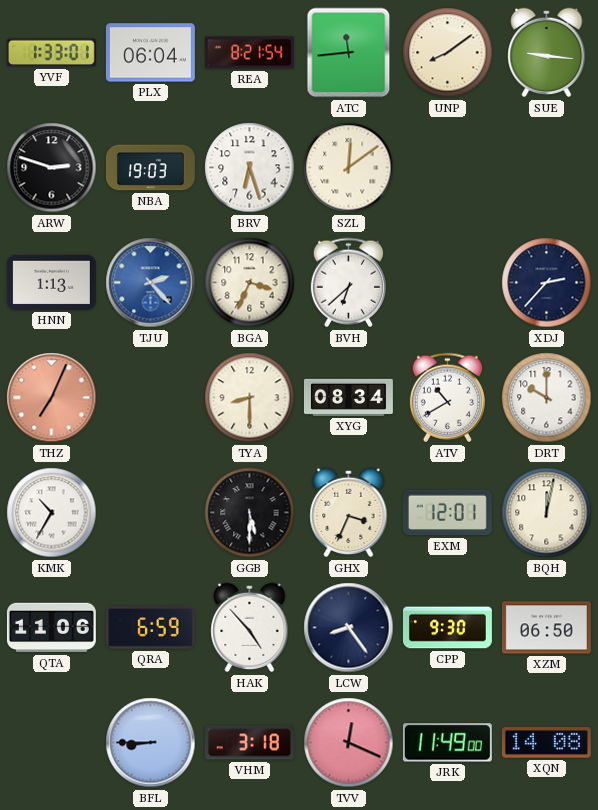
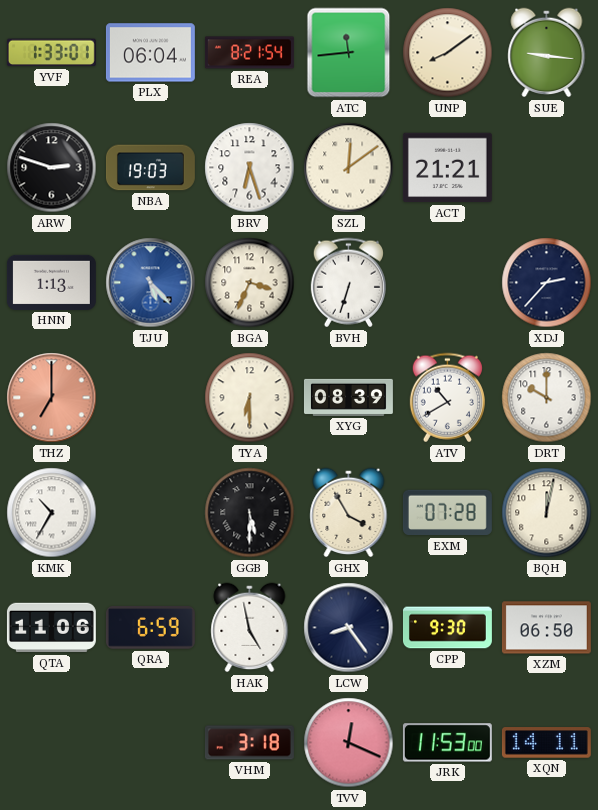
ACT: none -> 21:21
TJU: 2:23 -> 5:23
BVH: 6:38 -> 6:33
THZ: 7:04 -> 7:00
TYA: 8:30 -> 6:30
XYG: 08:34 -> 08:39
GHX: 3:34 -> 3:55
EXM: 12:01 -> 07:28
HAK: 4:53 -> 4:58
BFL: 8:45 -> none
JRK: 11:49 -> 11:53
XQN: 14:08 -> 14:11
